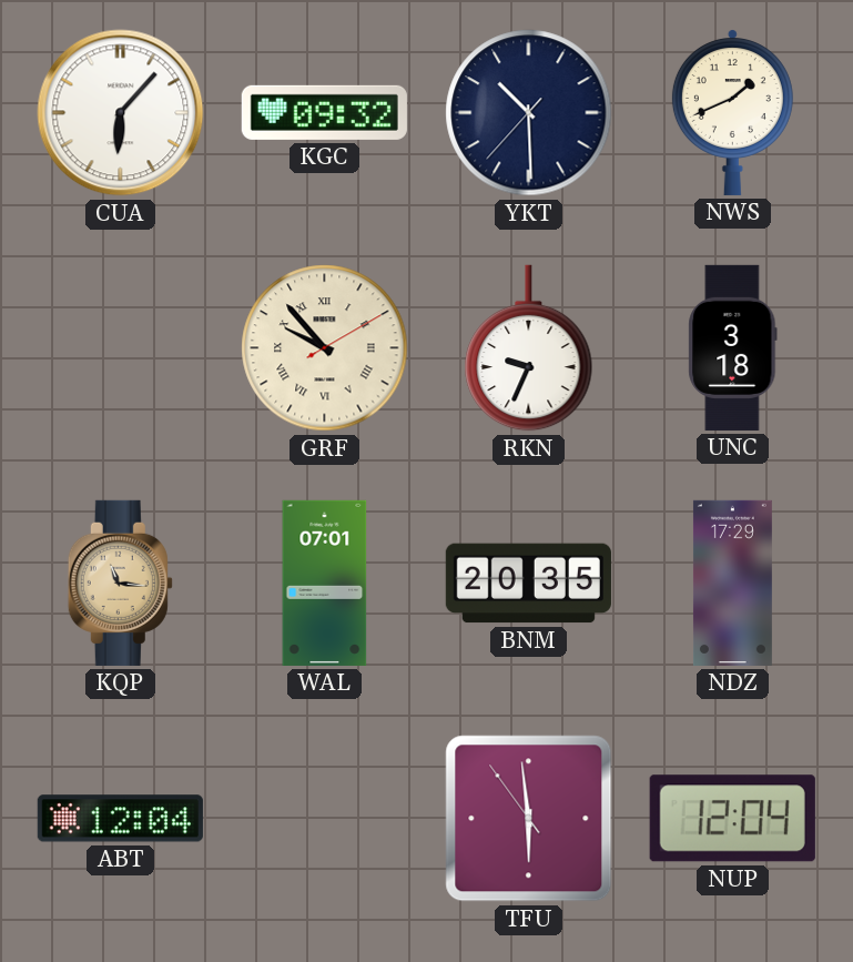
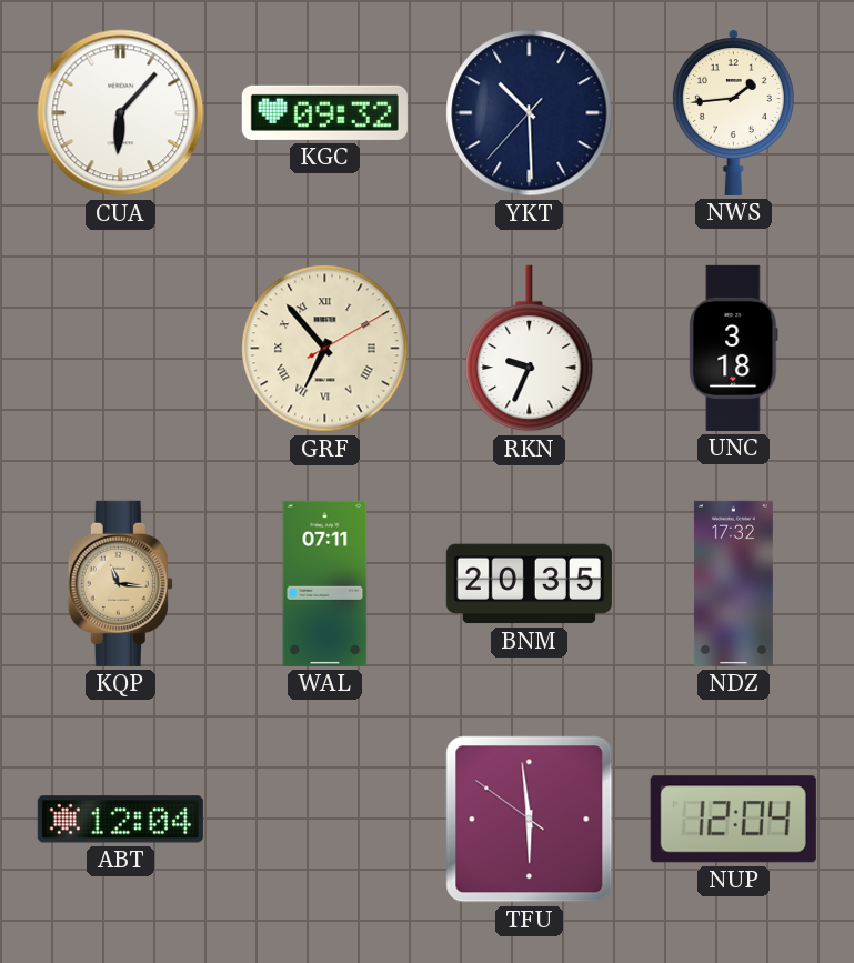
NWS: 1:41 -> 1:44
GRF: 9:53 -> 6:53
WAL: 07:01 -> 07:11
NDZ: 17:29 -> 17:32
TFU: 5:58:54 -> 5:58:51
